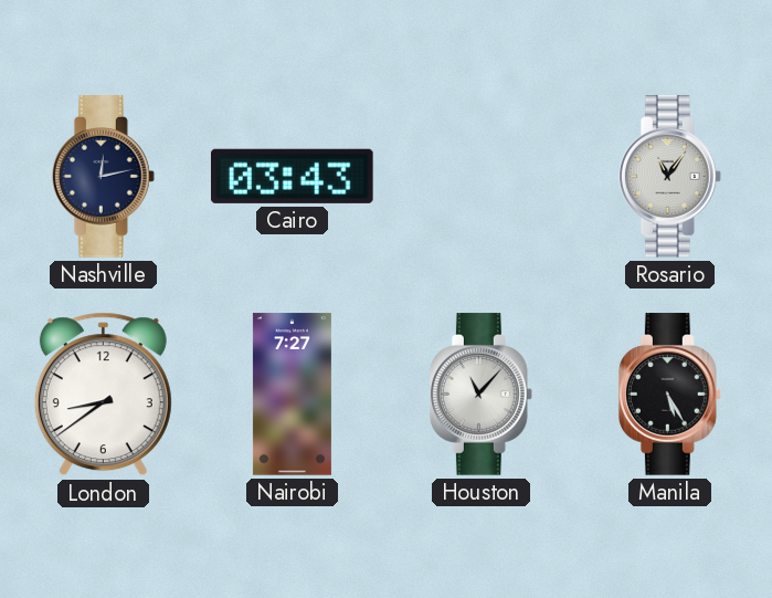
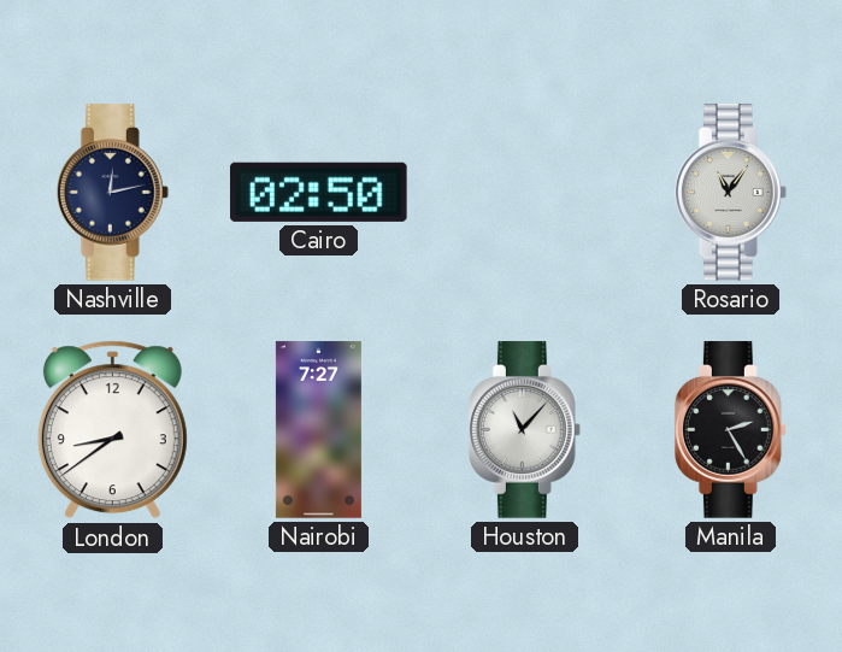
Cairo: 03:43 -> 02:50
Manila: 5:25 -> 2:25
